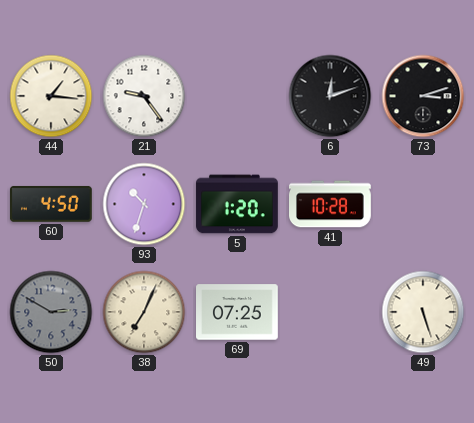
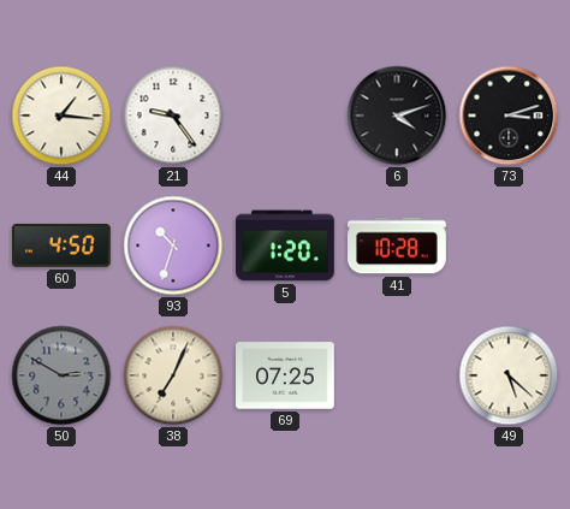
6: 12:12 -> 4:12
49: 5:27 -> 5:22
